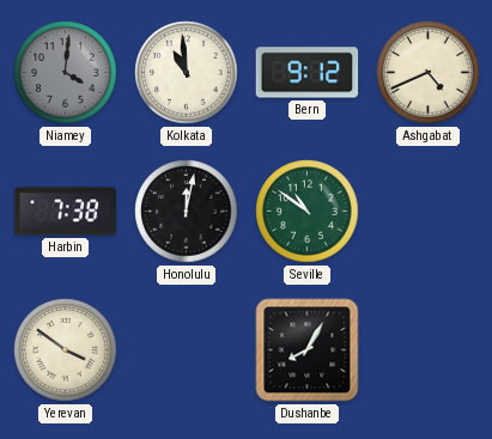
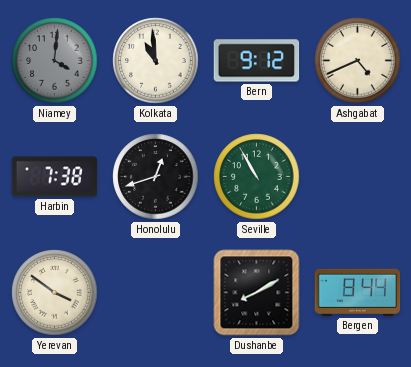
Honolulu: 12:02 -> 12:42
Seville: 10:51 -> 10:55
Dushanbe: 8:05 -> 8:10
Bergen: none -> 8:44
